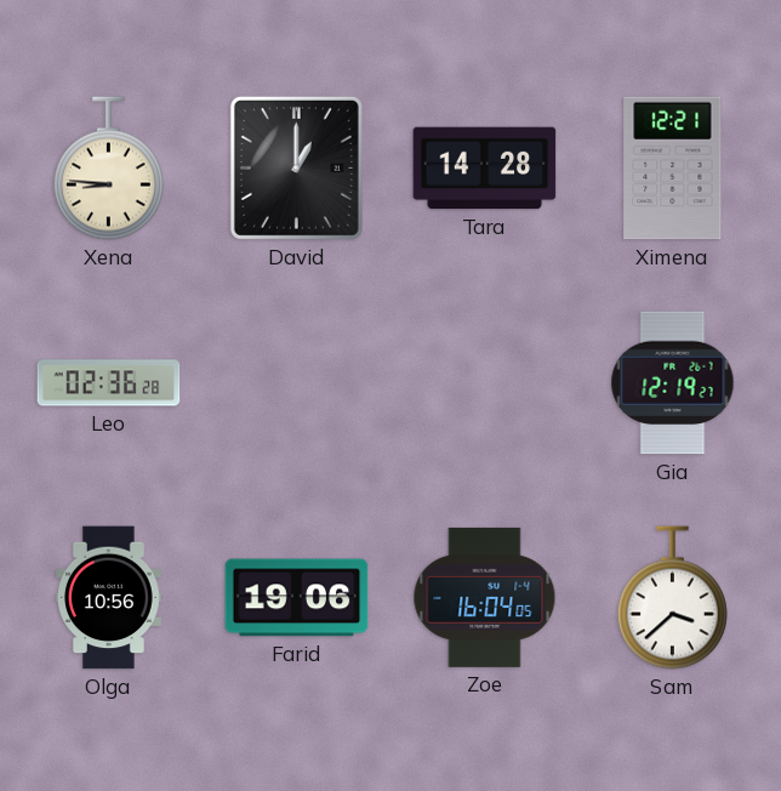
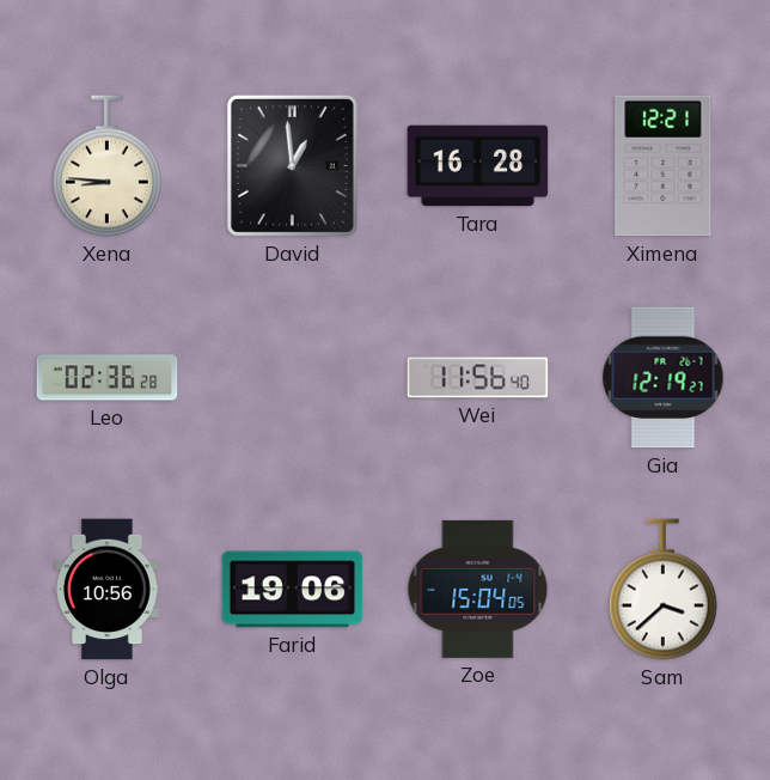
David: 1:00 -> 12:59
Tara: 14:28 -> 16:28
Wei: none -> 11:56
Zoe: 16:04 -> 15:04
